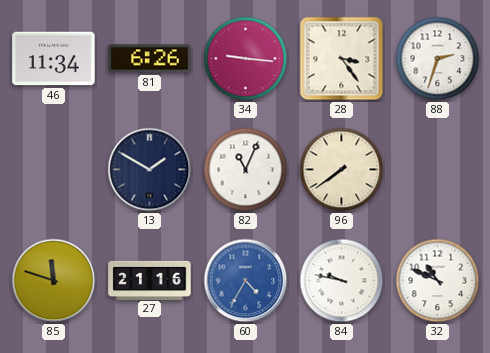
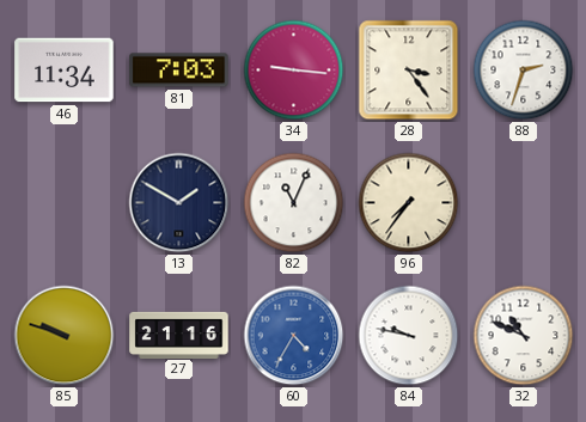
81: 6:26 -> 7:03
96: 7:39 -> 7:36
85: 11:48 -> 9:48
